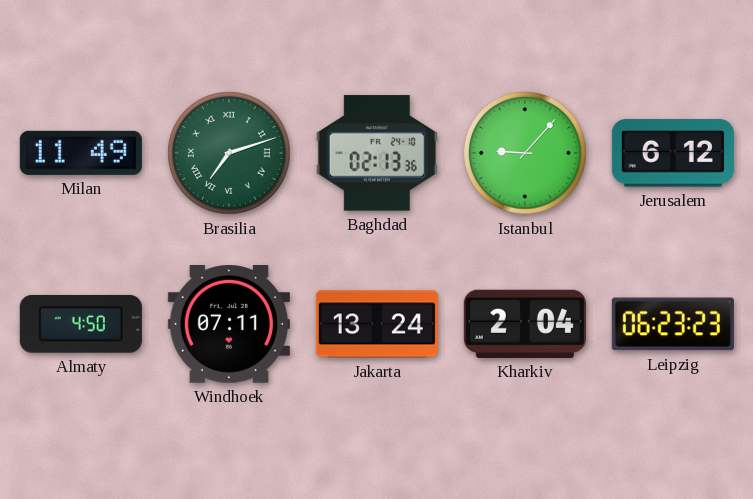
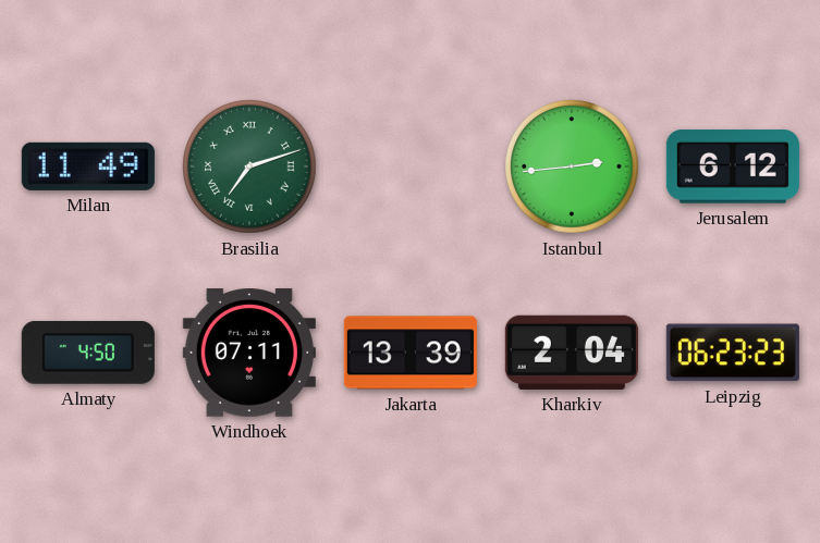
Baghdad: 02:13 -> none
Istanbul: 9:07 -> 2:44
Jakarta: 13:24 -> 13:39
